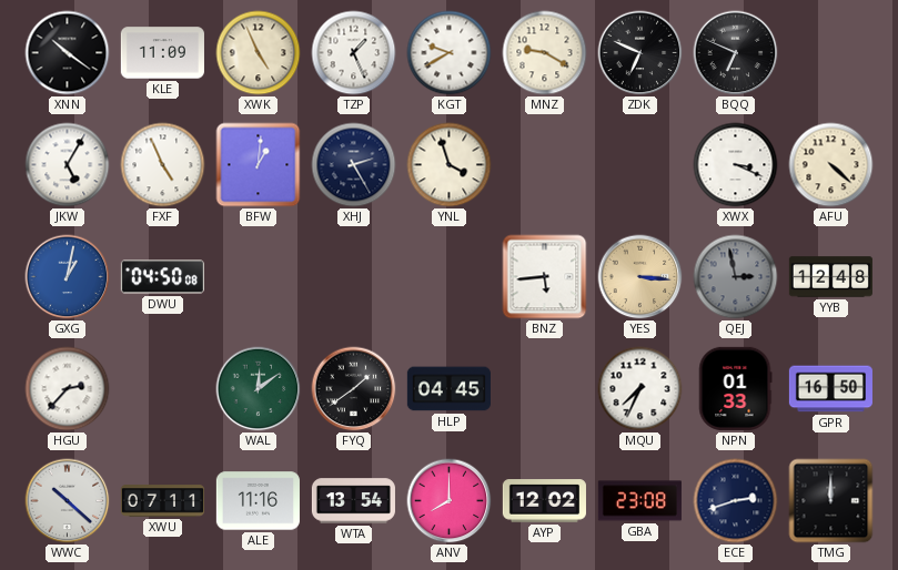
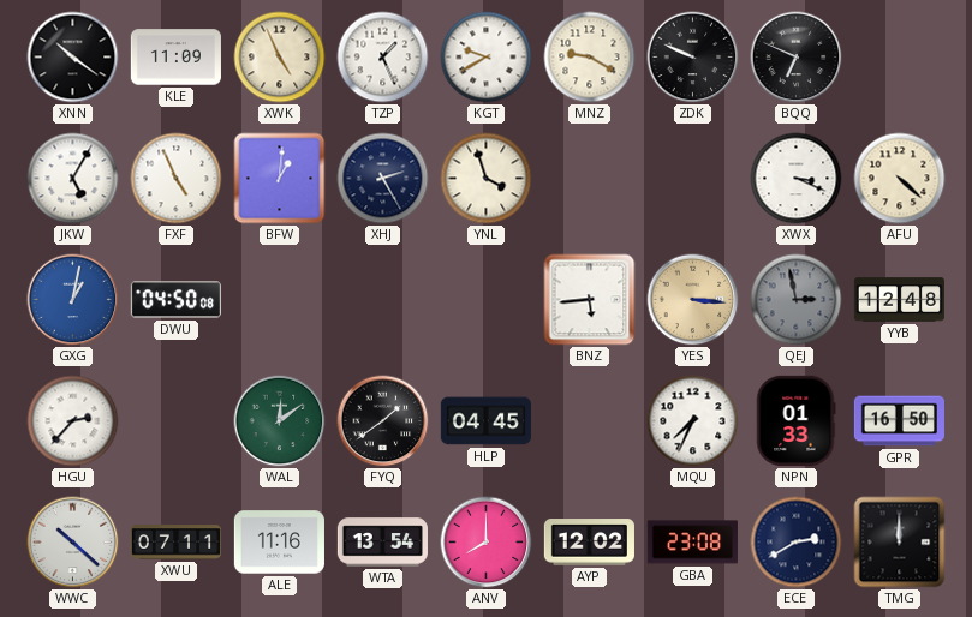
ZDK: 6:49 -> 9:49
ECE: 2:42 -> 2:40
